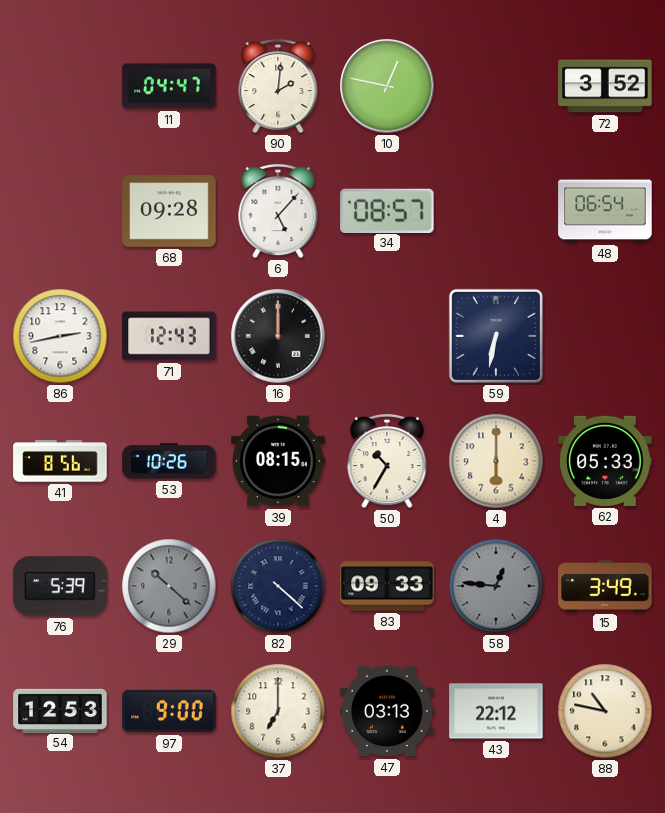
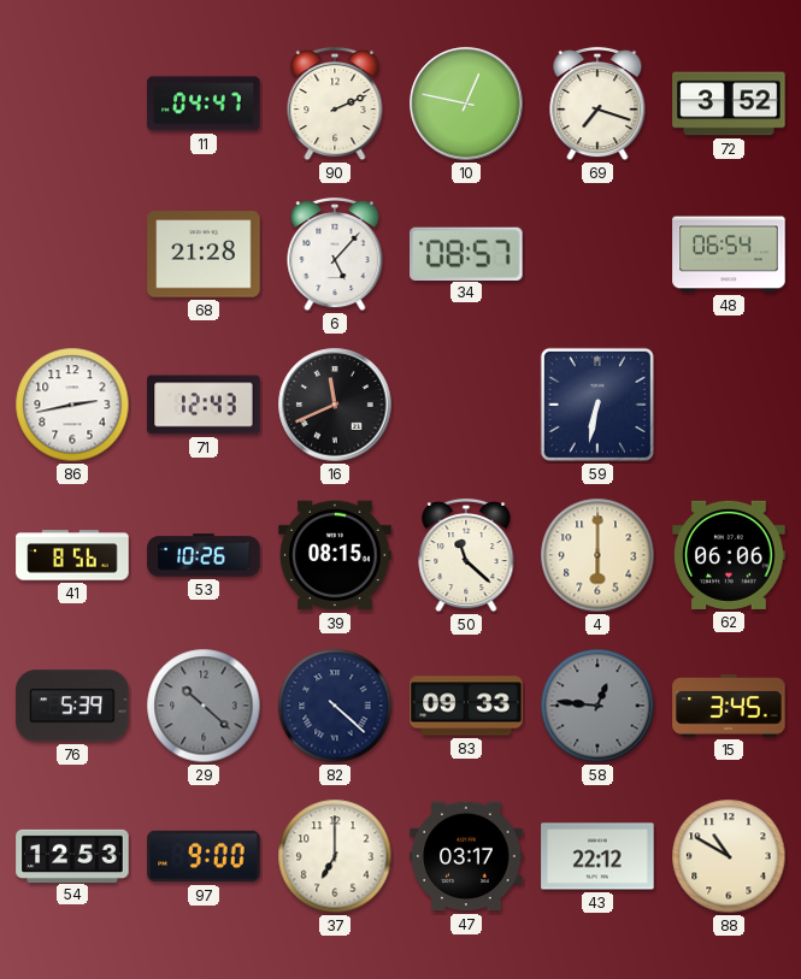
90: 2:01 -> 2:11
69: none -> 7:18
68: 09:28 -> 21:28
16: 12:00 -> 11:41
50: 10:35 -> 11:22
62: 05:33 -> 06:06
15: 3:49 -> 3:45
47: 03:13 -> 03:17
88: 10:47 -> 10:50
